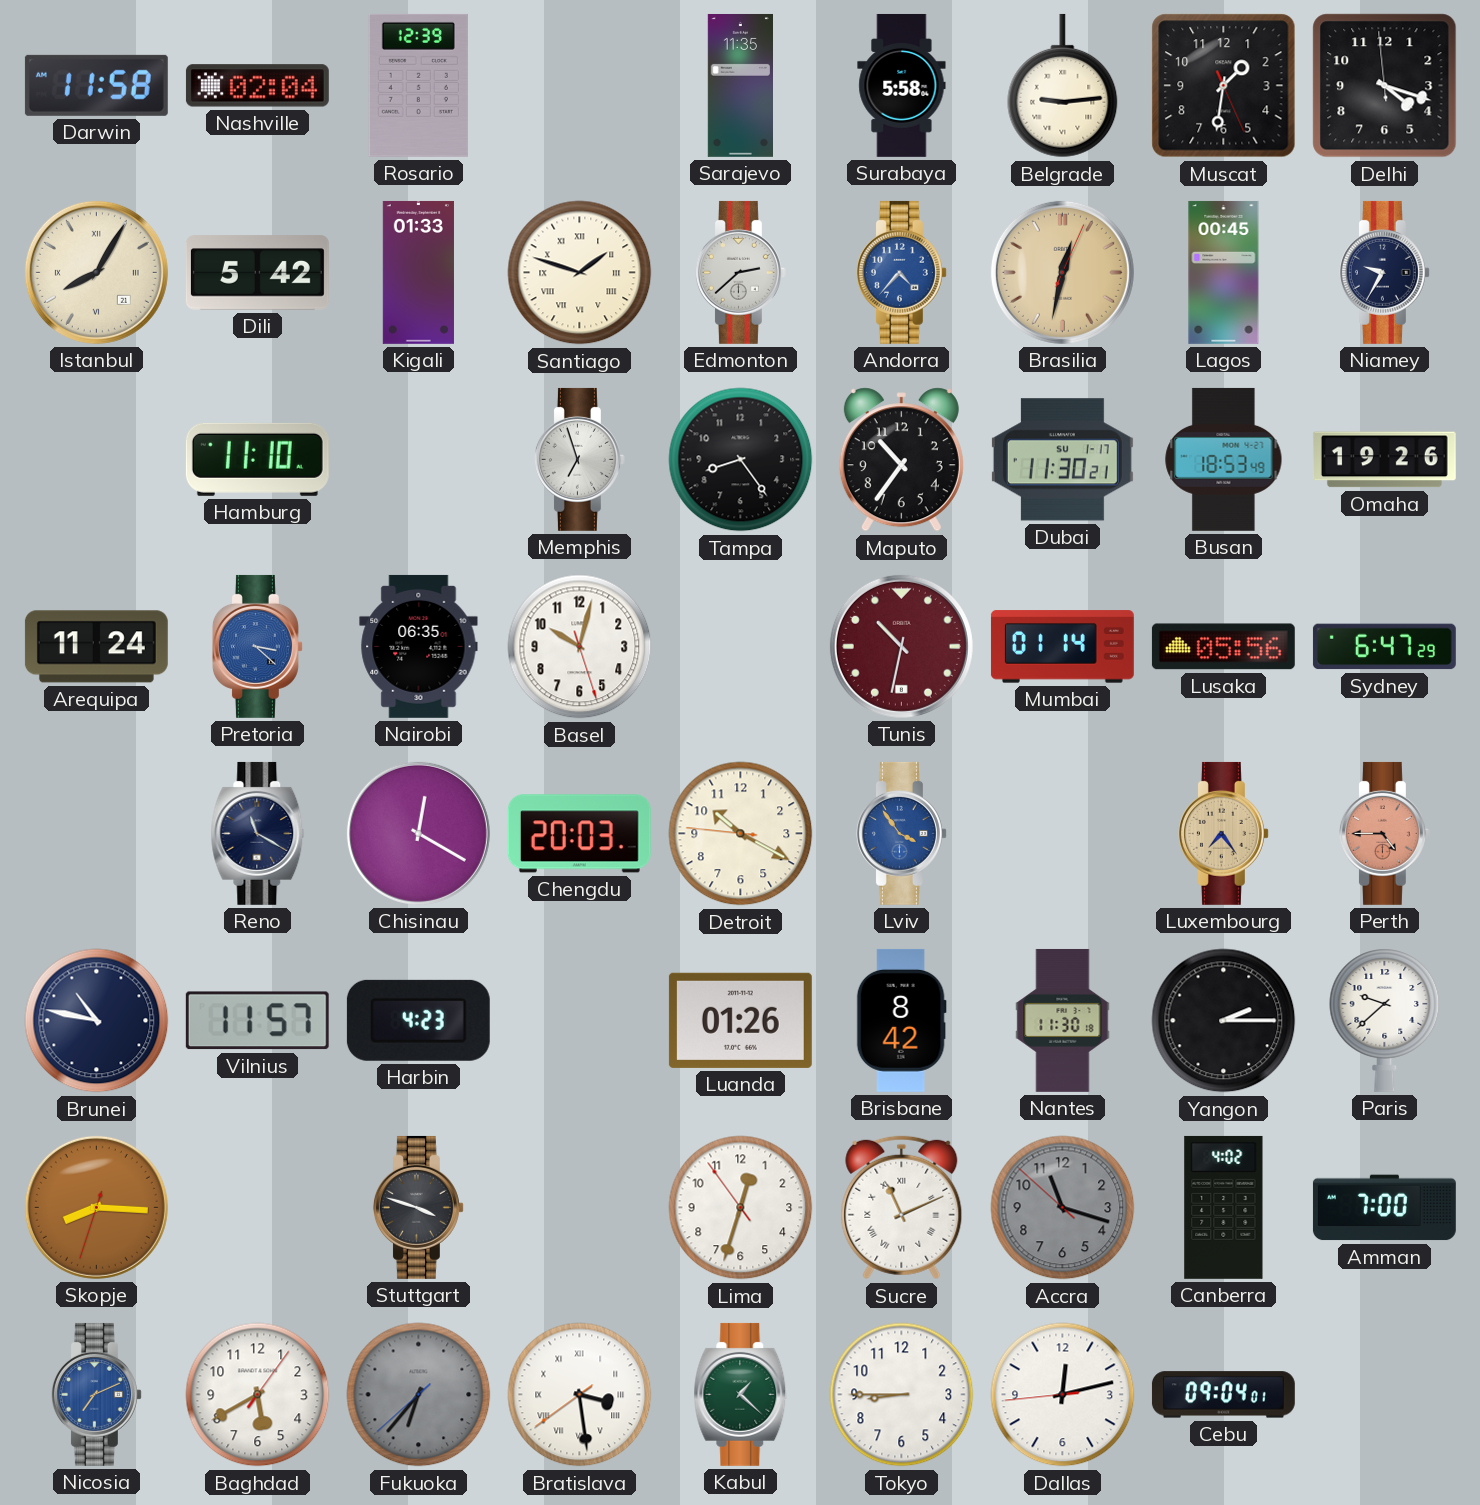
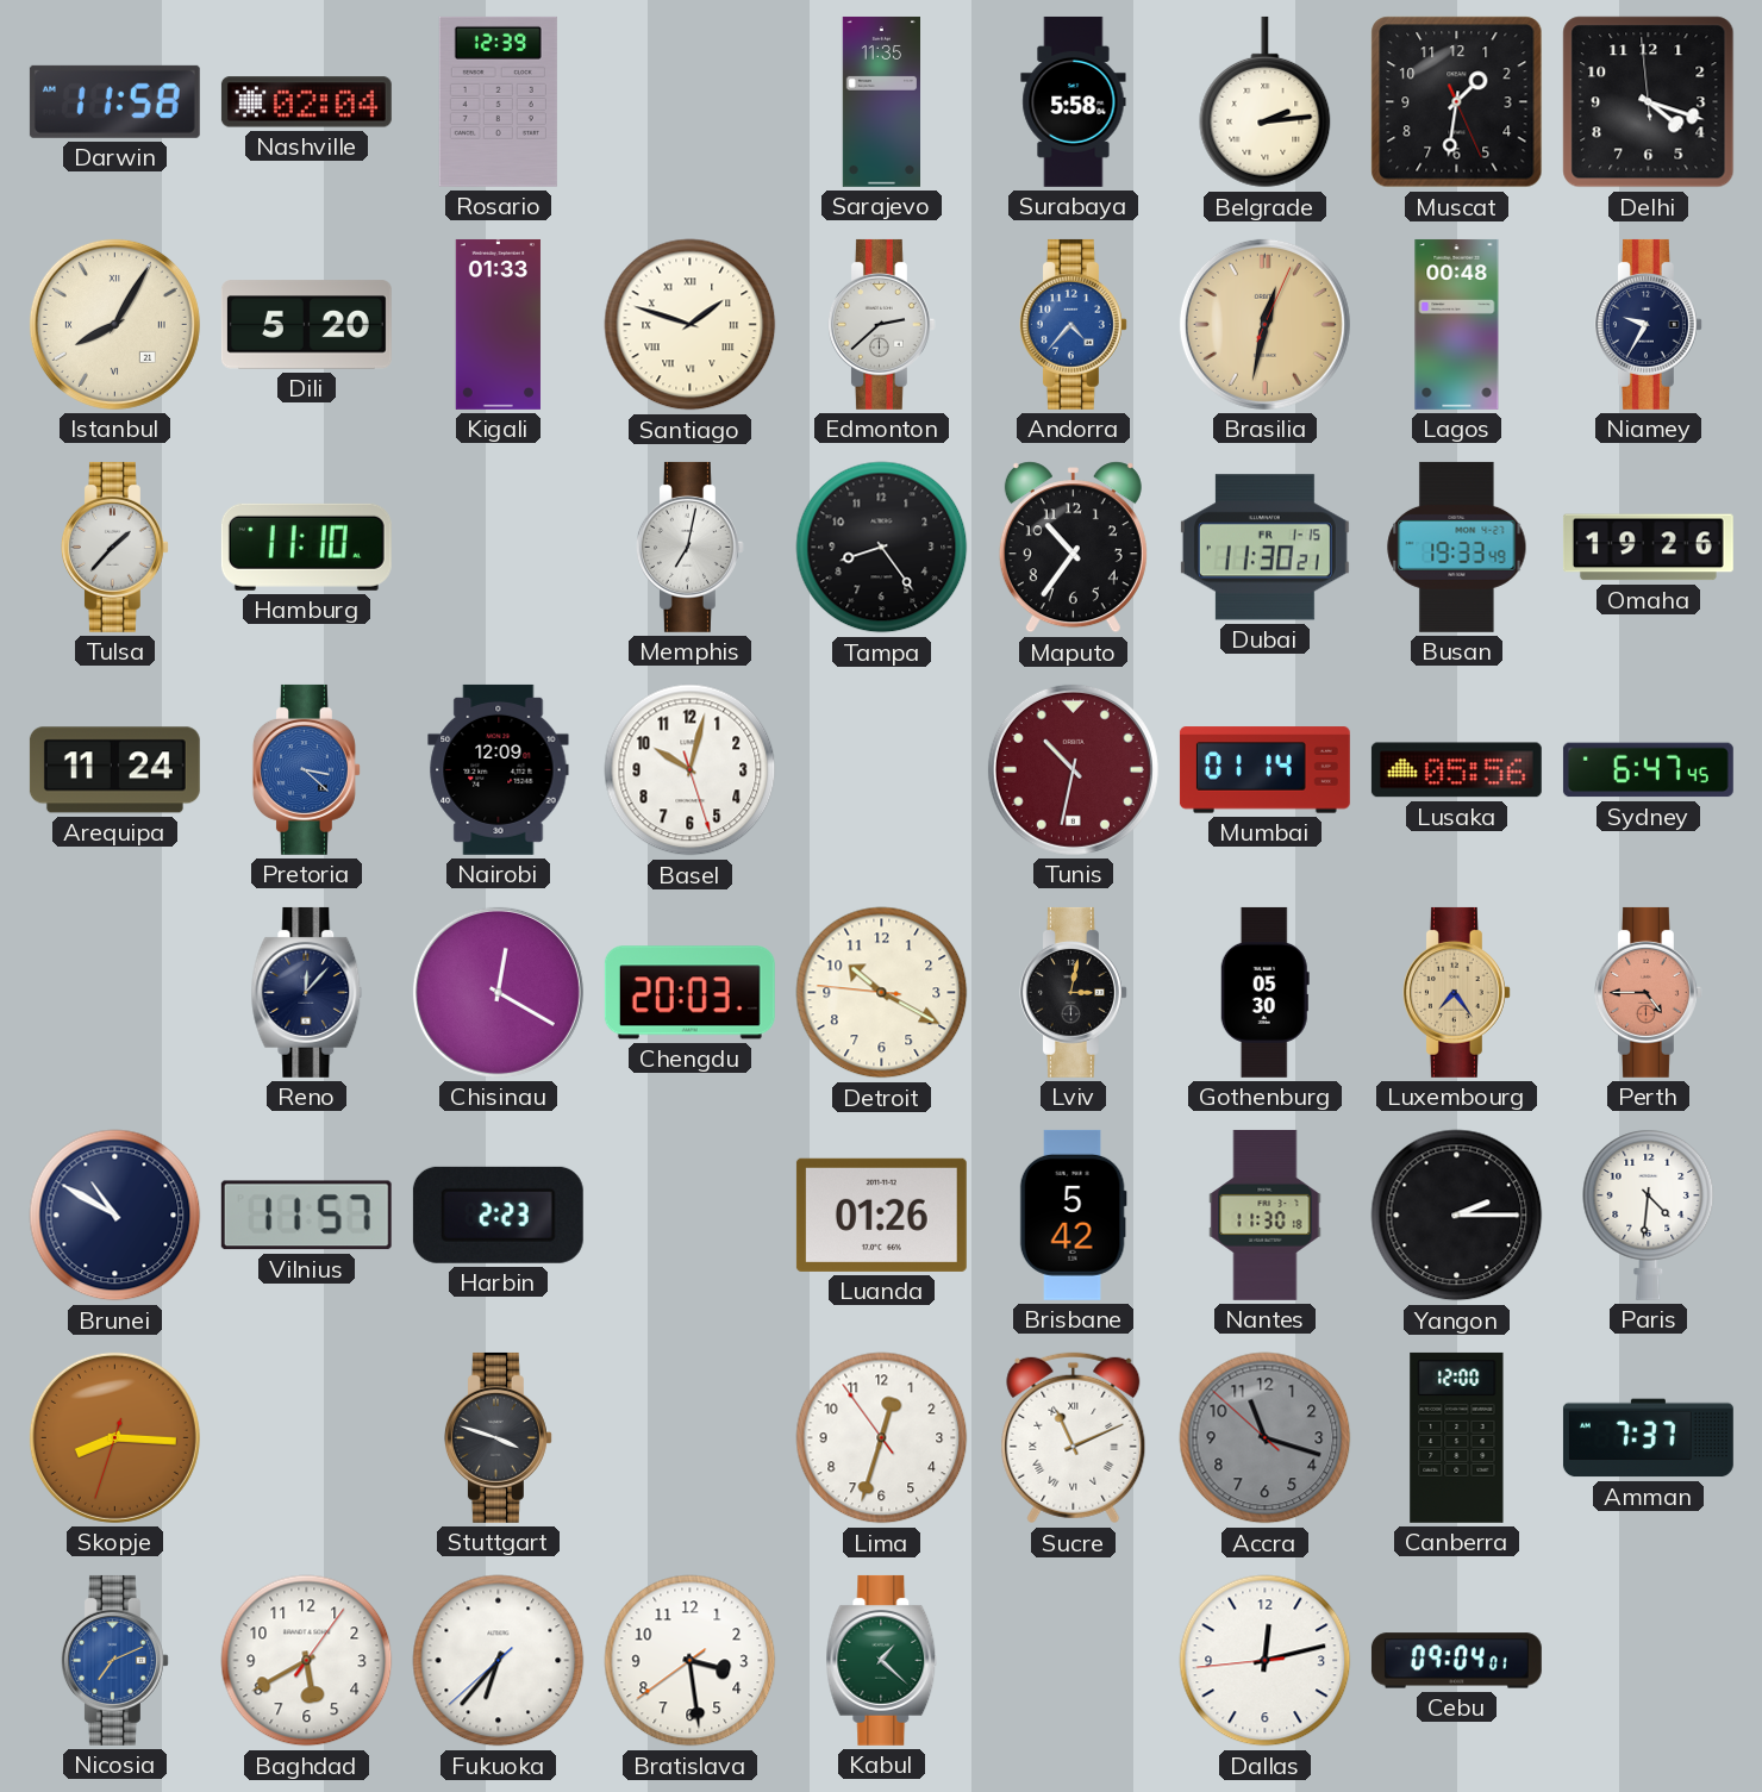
Belgrade: 9:14 -> 2:14
Dili: 5:42 -> 5:20
Lagos: 00:45 -> 00:48
Tulsa: none -> 1:37
Memphis: 6:57 -> 7:02
Dubai date: SU 1-17 -> FR 1-15
Busan: 18:53 -> 19:33
Nairobi: 06:35 -> 12:09
Sydney: 6:47:29 -> 6:47:45
Reno: 11:20 -> 12:07
Lviv: 3:54 -> 3:02
Lviv dial: blue -> black
Gothenburg: none -> 05:30
Brunei: 10:47 -> 10:50
Harbin: 4:23 -> 2:23
Brisbane: 8:42 -> 5:42
Paris: 9:38 -> 4:31
Canberra: 4:02 -> 12:00
Amman: 7:00 -> 7:37
Fukuoka dial: grey -> white
Bratislava numerals: Roman -> Arabic
Tokyo: 8:45 -> none
